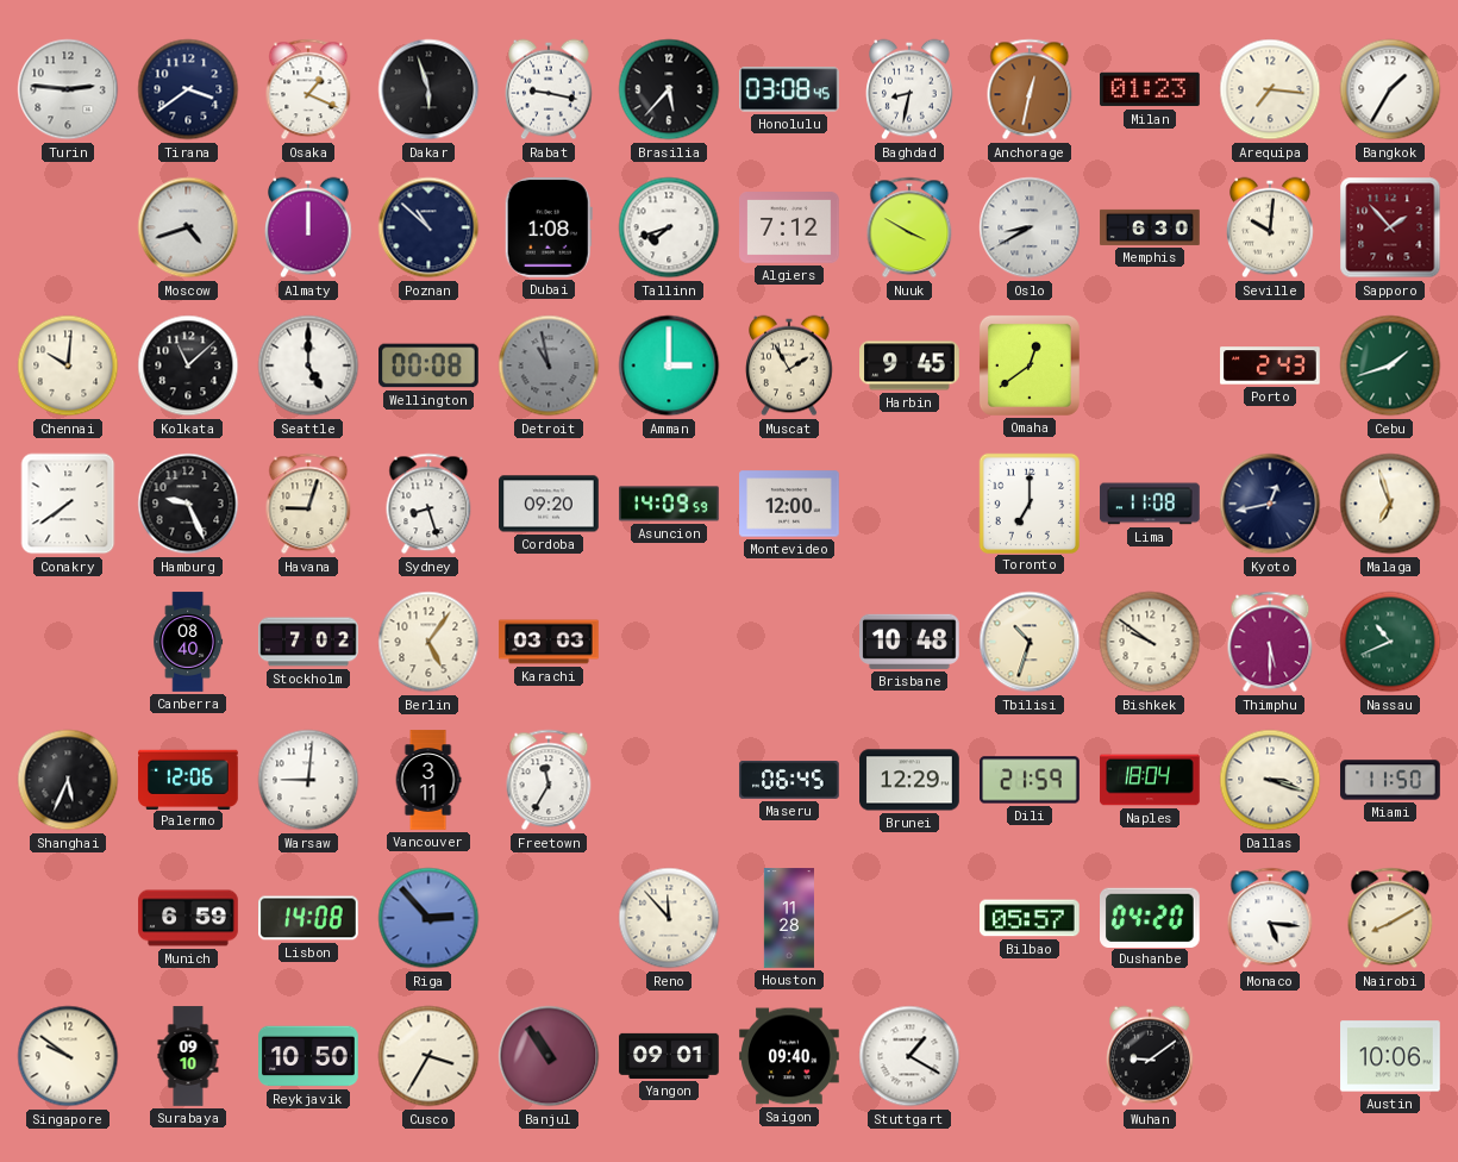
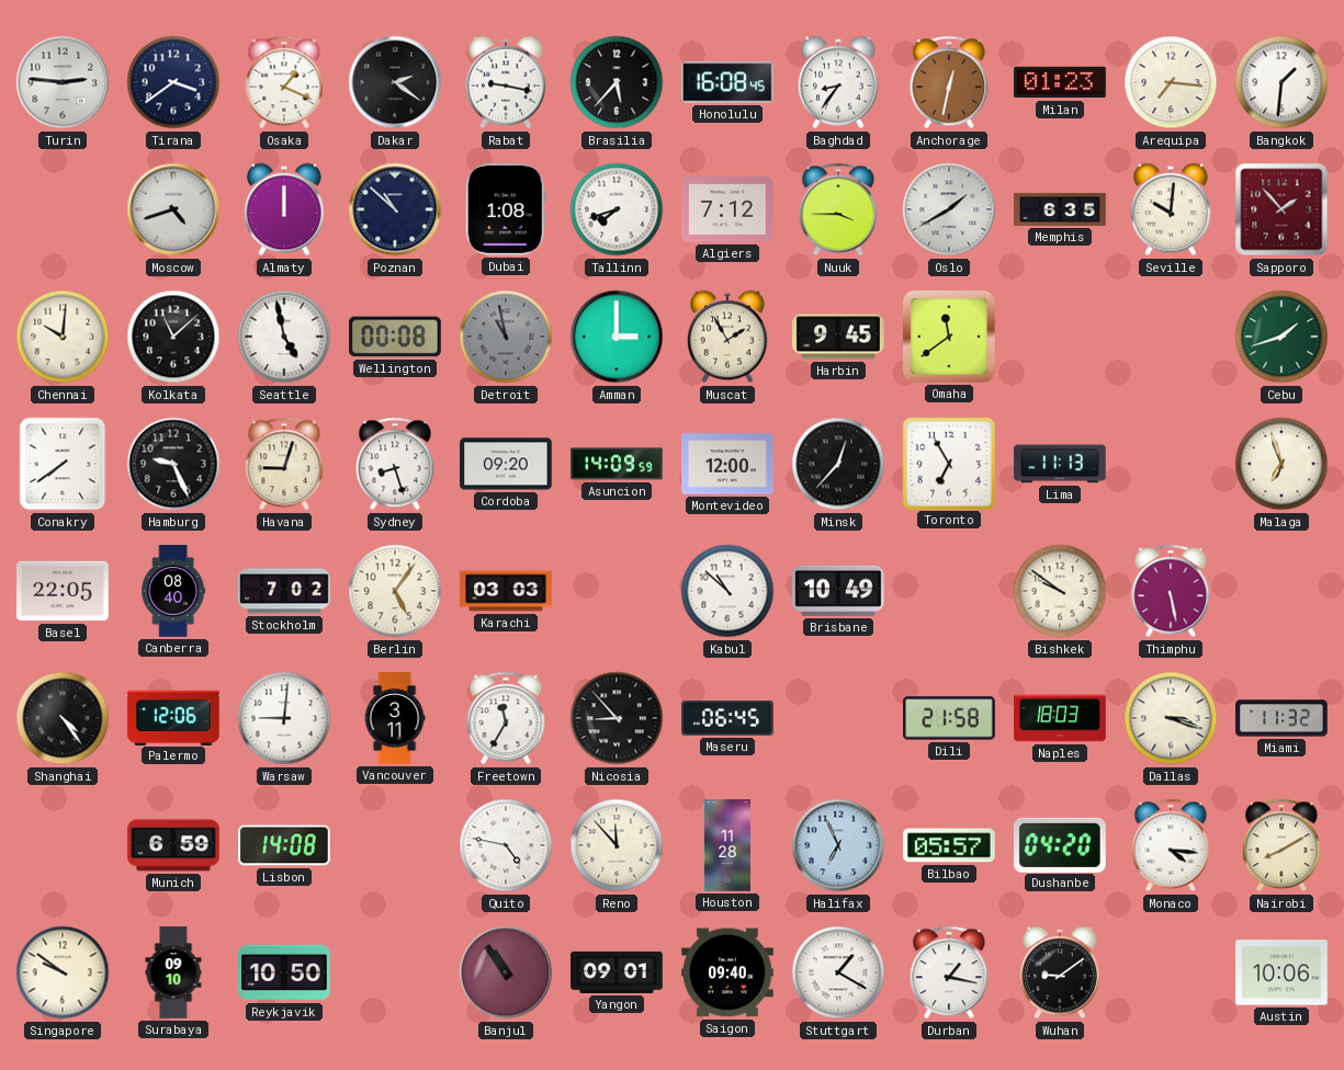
Dakar: 5:57 -> 2:21
Honolulu: 03:08 -> 16:08
Baghdad: 8:32 -> 8:36
Bangkok: 1:35 -> 1:31
Nuuk: 3:50 -> 3:45
Oslo: 8:40 -> 1:40
Memphis: 6:30 -> 6:35
Seattle: 5:00 -> 4:58
Omaha: 12:39 -> 11:39
Porto: 2:43 -> none
Minsk: none -> 12:37
Toronto: 7:00 -> 6:55
Lima: 11:08 -> 11:13
Kyoto: 12:43 -> none
Basel: none -> 22:05
Kabul: none -> 10:52
Brisbane: 10:48 -> 10:49
Tbilisi: 10:33 -> none
Thimphu: 5:30 -> 5:28
Nassau: 10:41 -> none
Shanghai: 5:34 -> 4:24
Nicosia: none -> 8:53
Brunei: 12:29 -> none
Dili: 21:59 -> 21:58
Naples: 18:04 -> 18:03
Miami: 11:50 -> 11:32
Riga: 2:53 -> none
Quito: none -> 4:47
Halifax: none -> 6:56
Monaco: 5:16 -> 4:16
Cusco: 3:35 -> none
Durban: none -> 1:17
